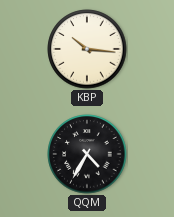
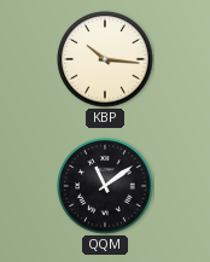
QQM: 4:35 -> 11:09
